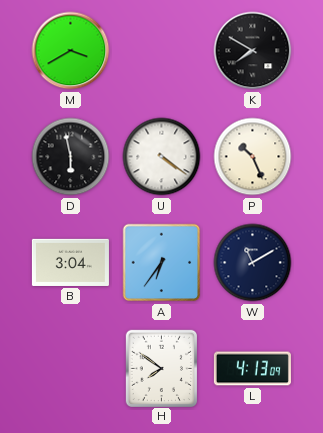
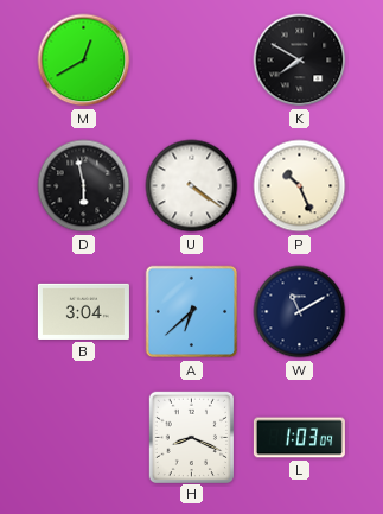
M: 3:40 -> 12:40
A: 6:36 -> 6:38
H: 7:51 -> 8:19
L: 4:13 -> 1:03
